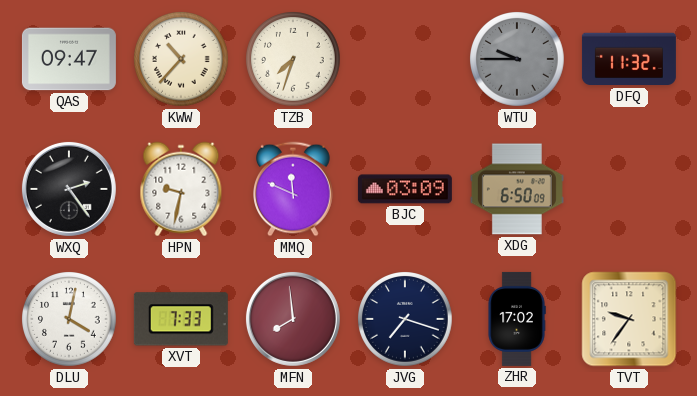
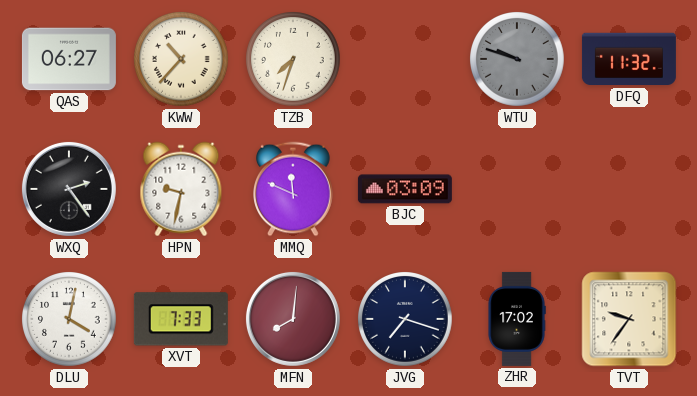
QAS: 09:47 -> 06:27
WTU: 9:45 -> 9:48
XDG: 6:50 -> none
MFN: 7:59 -> 8:01
